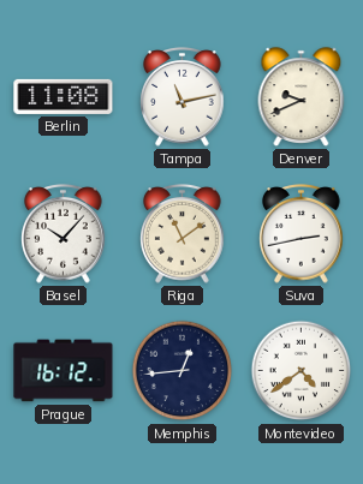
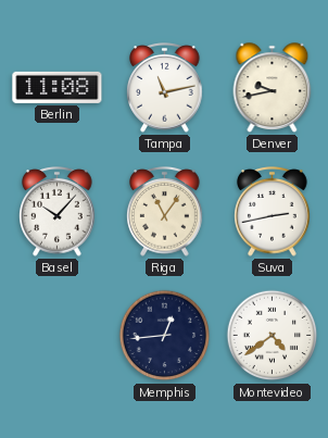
Denver: 9:41 -> 9:43
Riga: 11:09 -> 11:06
Prague: 16:12 -> none
